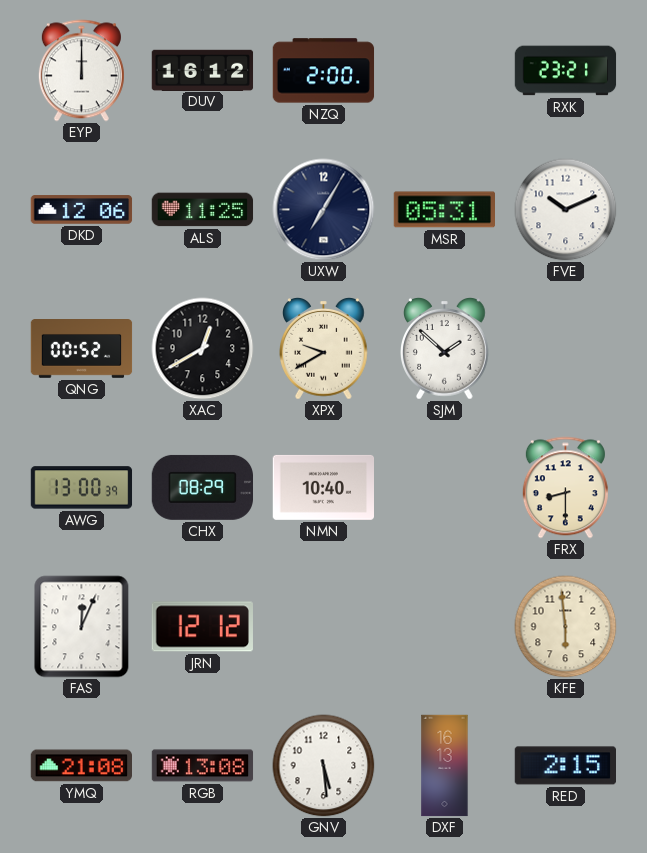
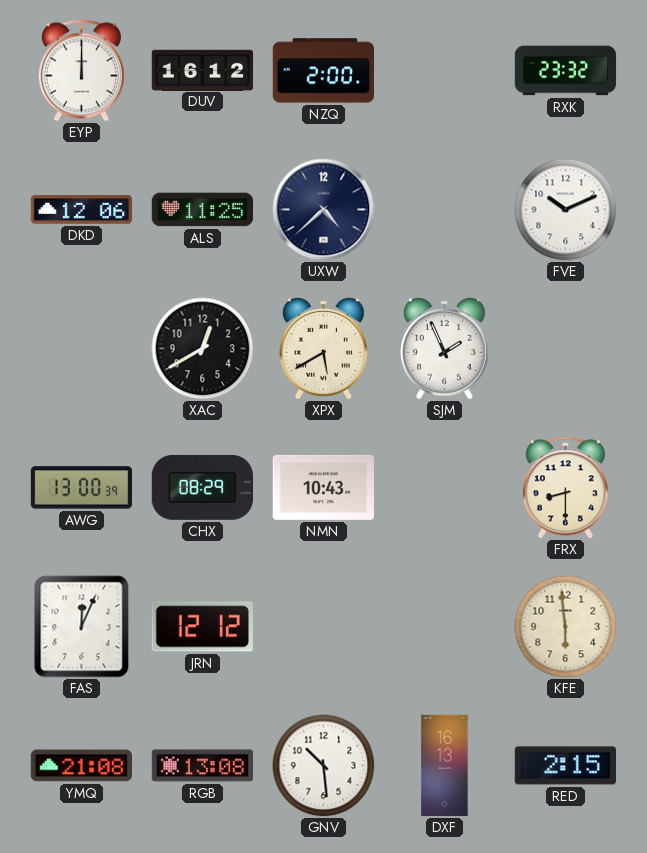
RXK: 23:21 -> 23:32
UXW: 7:05 -> 4:38
MSR: 05:31 -> none
QNG: 00:52 -> none
XPX: 9:40 -> 5:40
SJM: 1:52 -> 1:56
NMN: 10:40 -> 10:43
GNV: 5:29 -> 10:29
